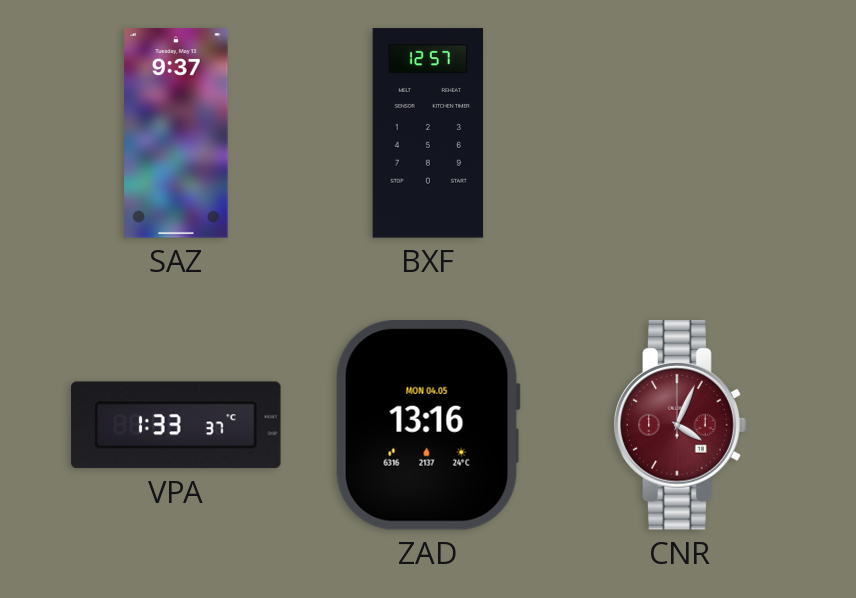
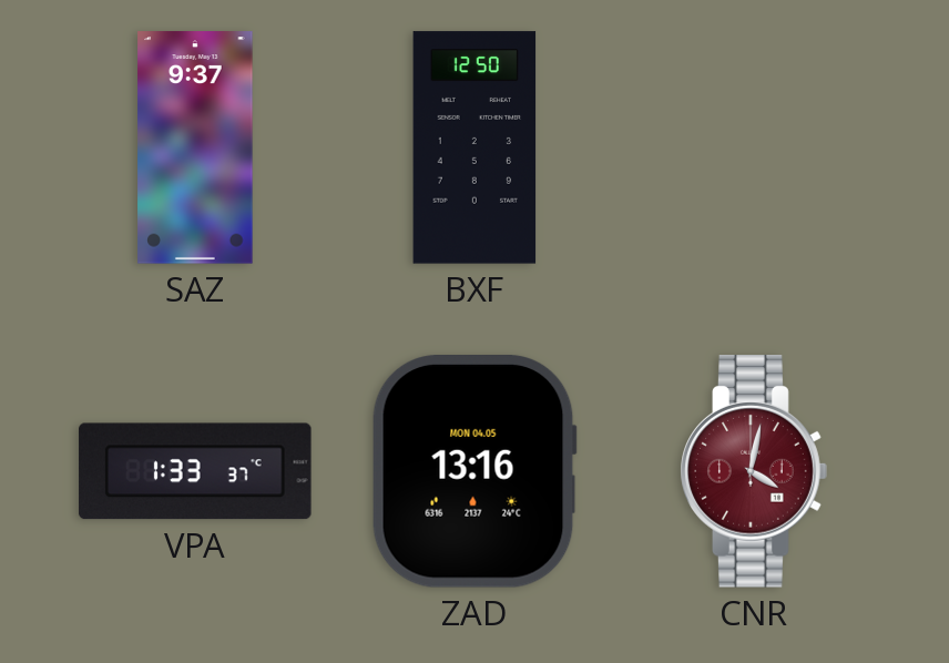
BXF: 12:57 -> 12:50
CNR: 4:04 -> 4:02
